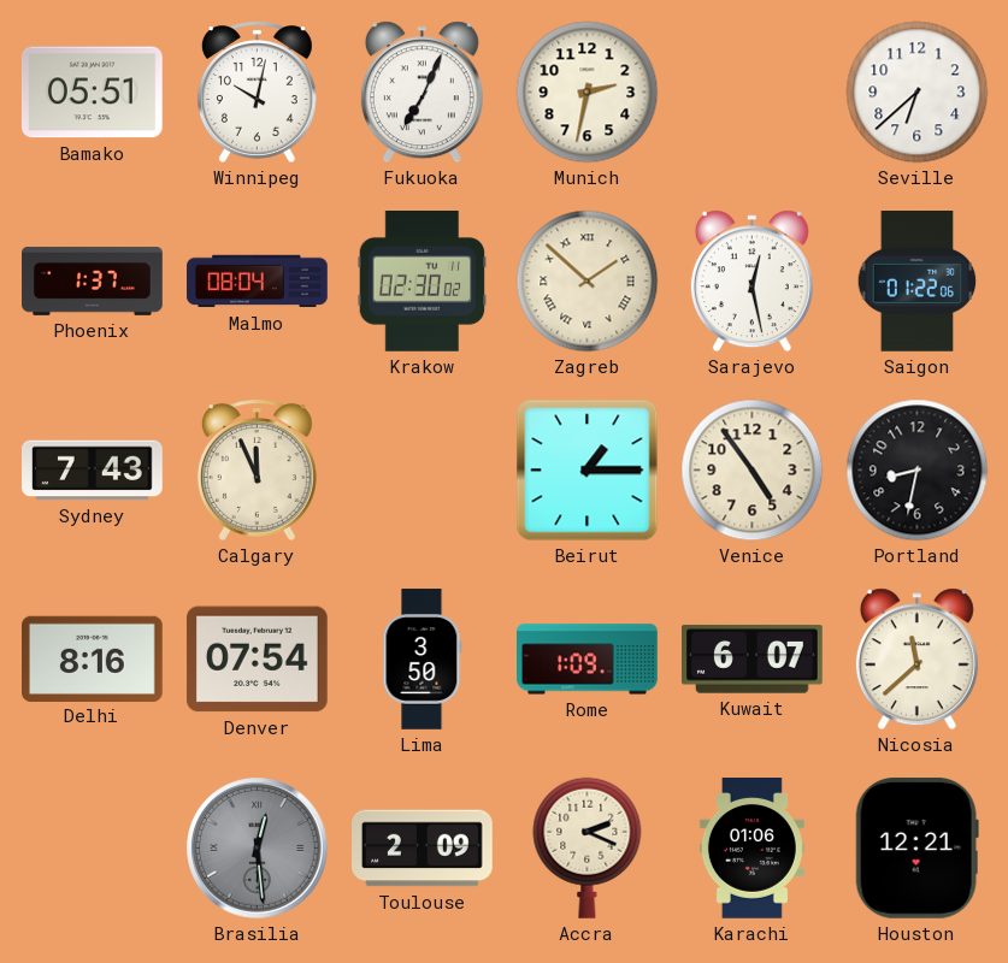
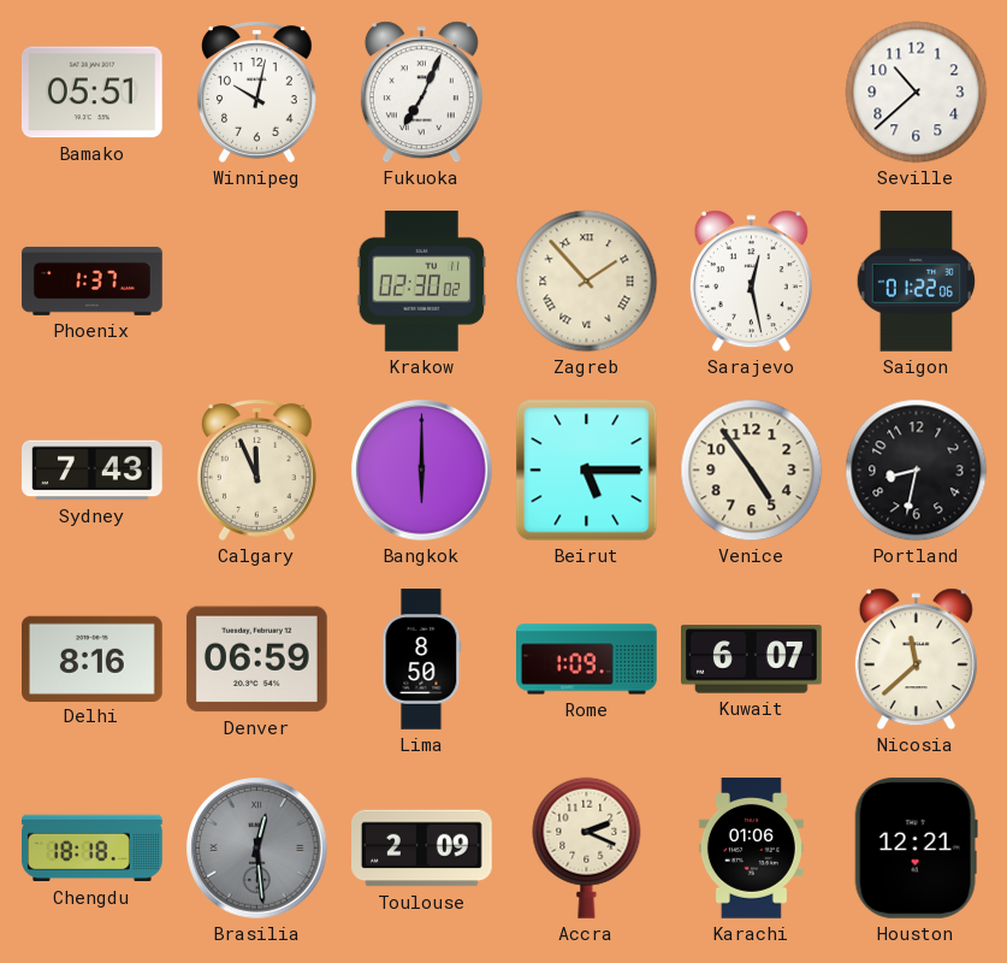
Munich: 2:32 -> none
Seville: 6:38 -> 10:38
Malmo: 08:04 -> none
Zagreb: 1:52 -> 1:53
Bangkok: none -> 6:00
Beirut: 1:15 -> 5:15
Denver: 07:54 -> 06:59
Lima: 3:50 -> 8:50
Chengdu: none -> 18:18
